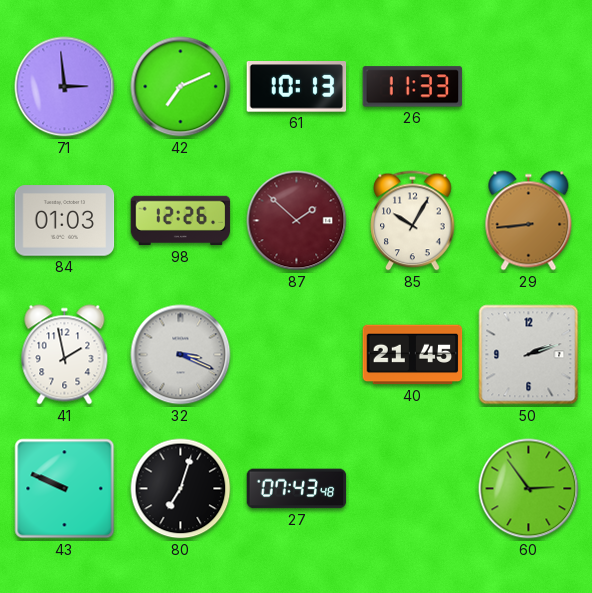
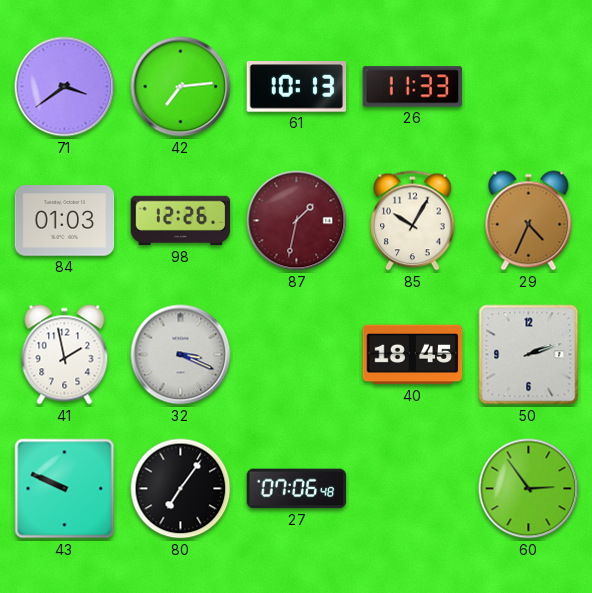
71: 2:59 -> 3:39
42: 7:11 -> 7:14
87: 1:52 -> 1:32
29: 8:44 -> 4:34
40: 21:45 -> 18:45
80: 7:03 -> 7:06
27: 07:43 -> 07:06
